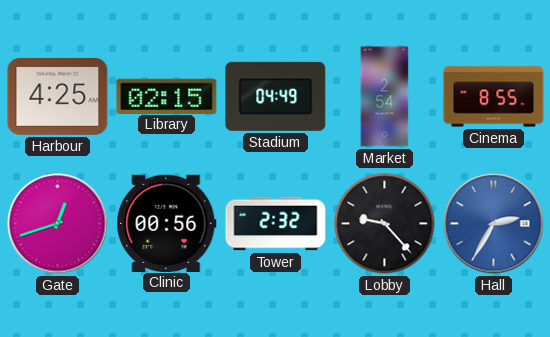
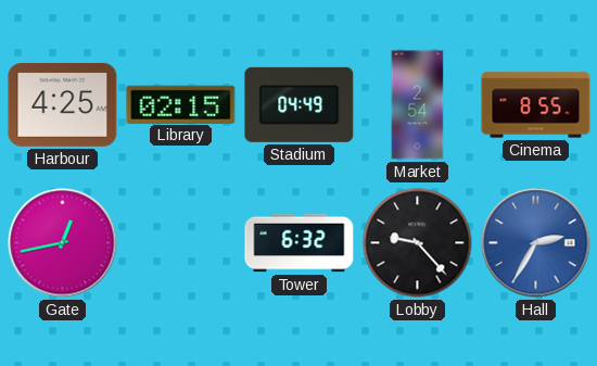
Gate: 12:42 -> 12:43
Clinic: 00:56 -> none
Tower: 2:32 -> 6:32
